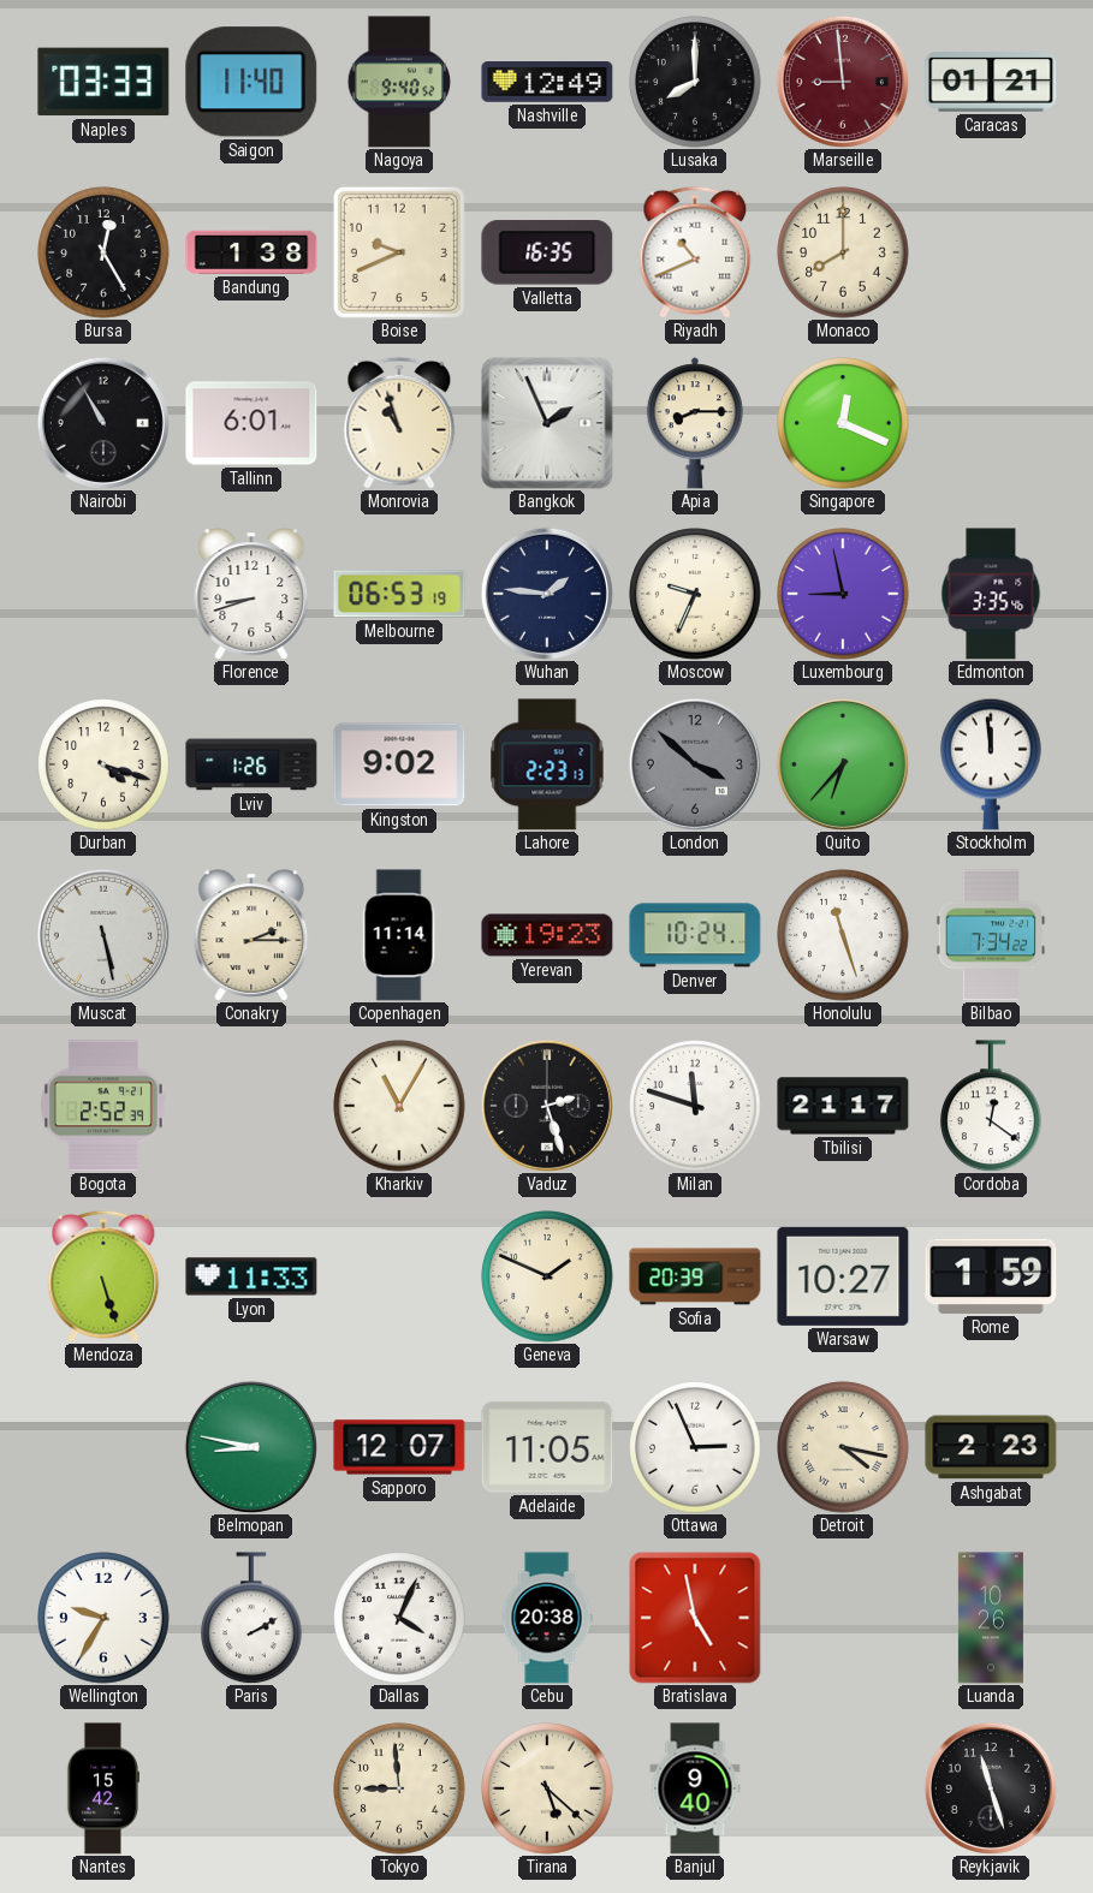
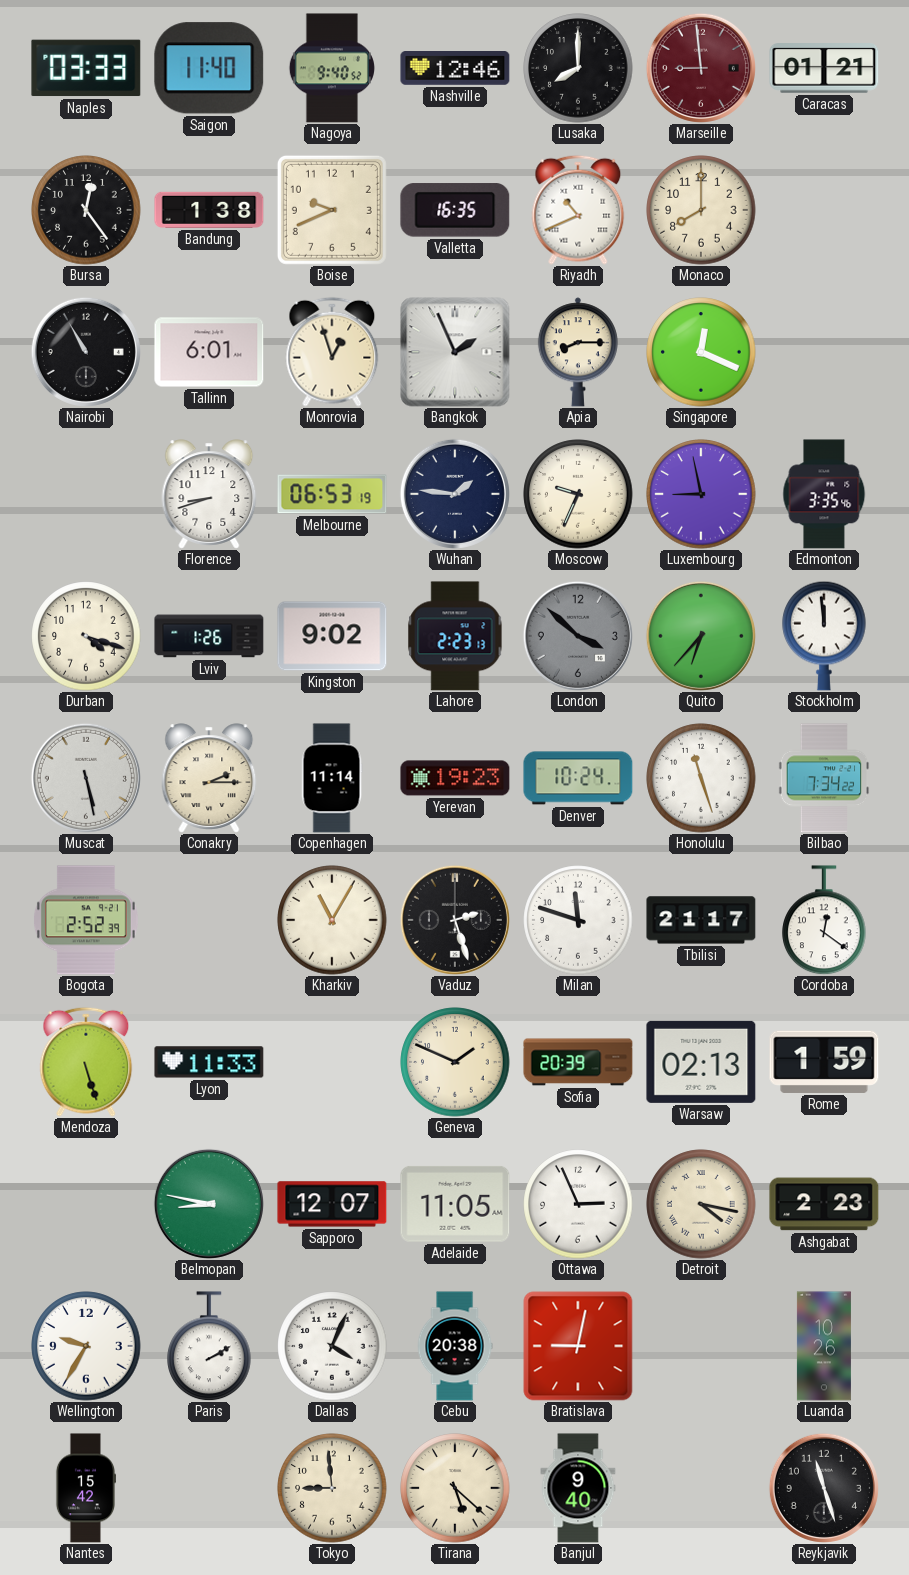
Nashville: 12:49 -> 12:46
Bursa: 12:25 -> 12:24
Monrovia: 10:57 -> 12:57
Warsaw: 10:27 -> 02:13
Bratislava: 4:58 -> 9:02
